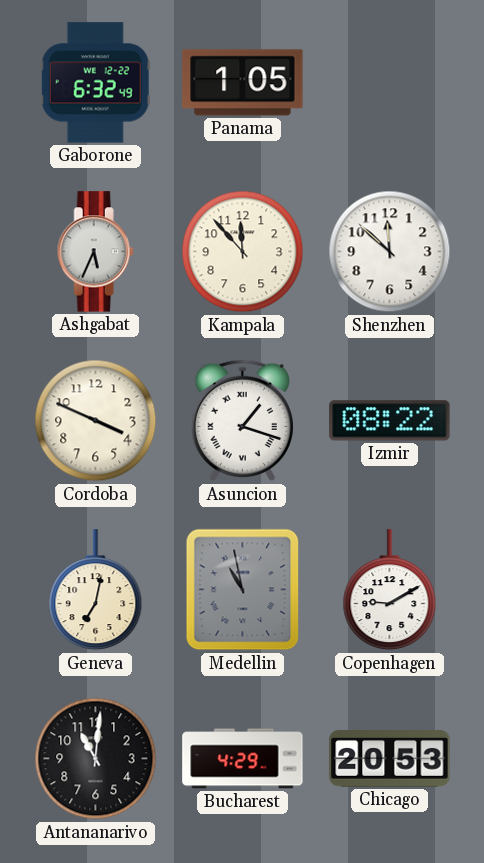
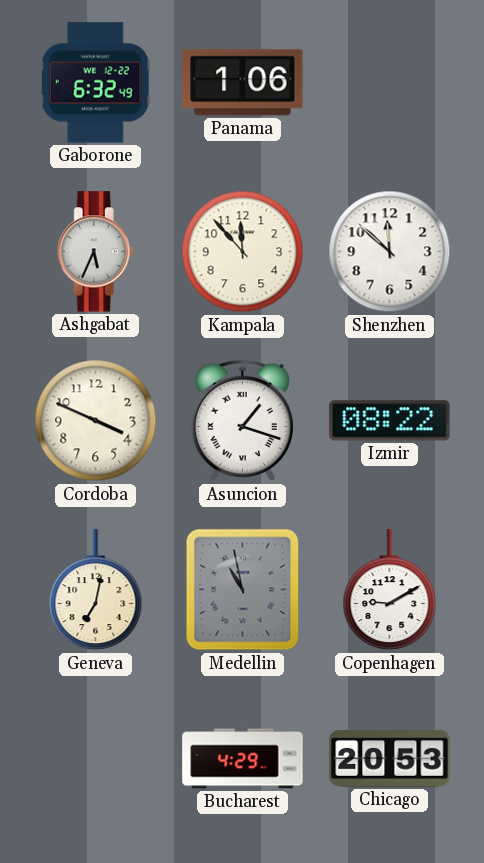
Panama: 1:05 -> 1:06
Antananarivo: 11:01 -> none
